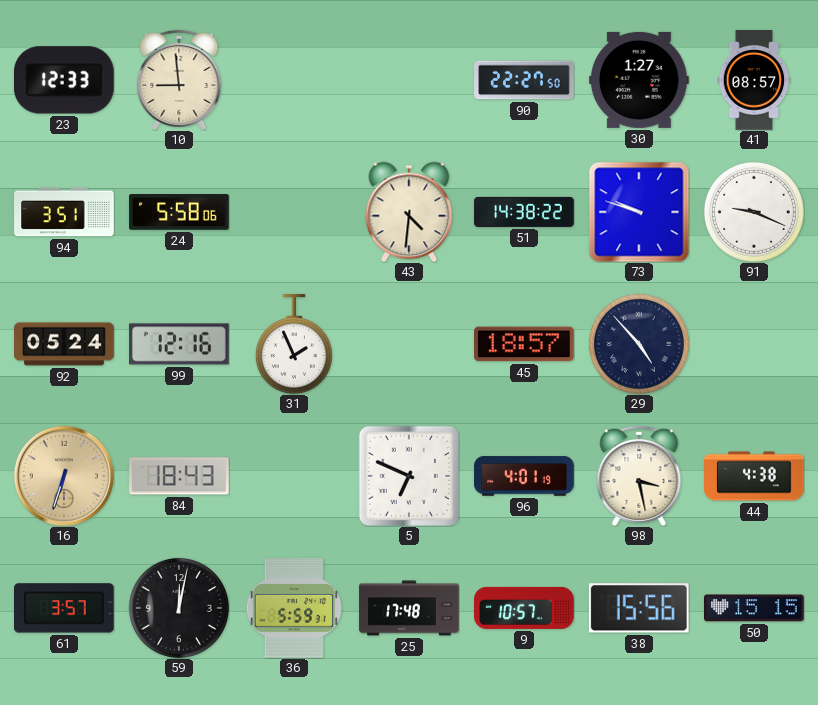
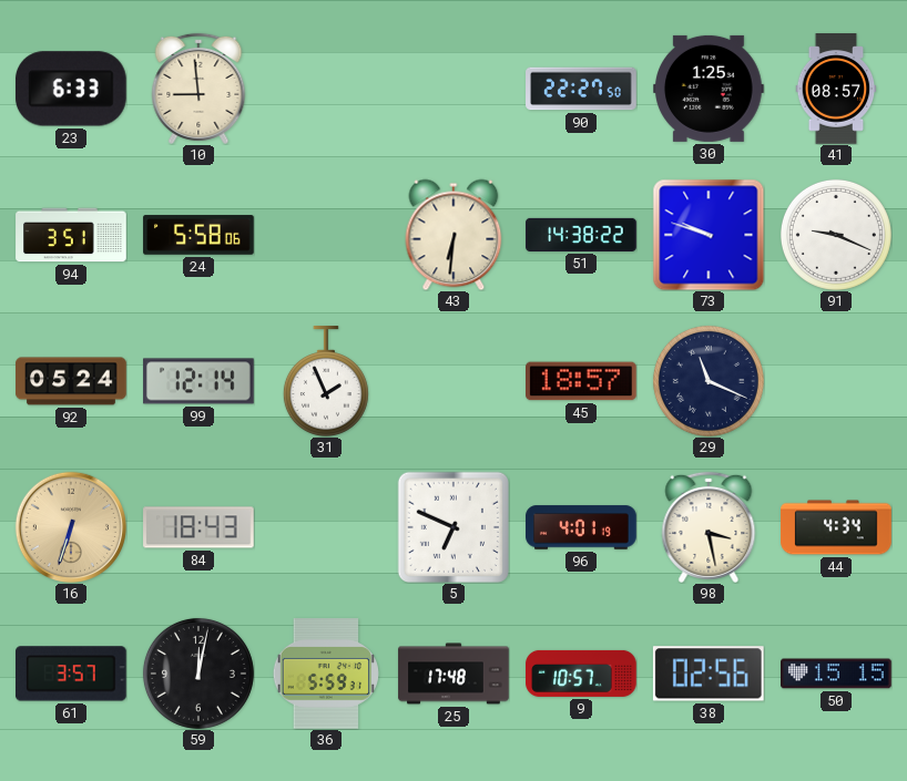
23: 12:33 -> 6:33
30: 1:27 -> 1:25
43: 4:31 -> 6:31
99: 12:16 -> 12:14
29: 4:53 -> 11:19
44: 4:38 -> 4:34
38: 15:56 -> 02:56
